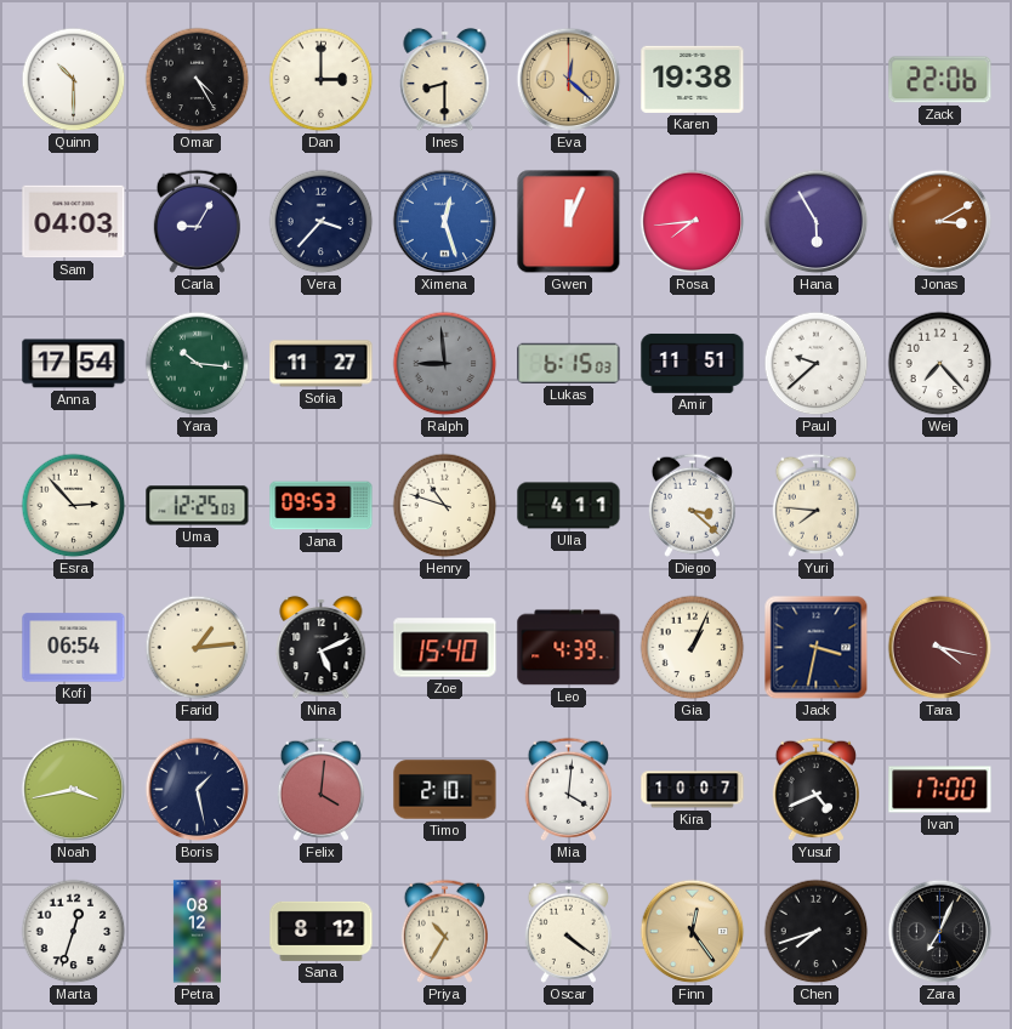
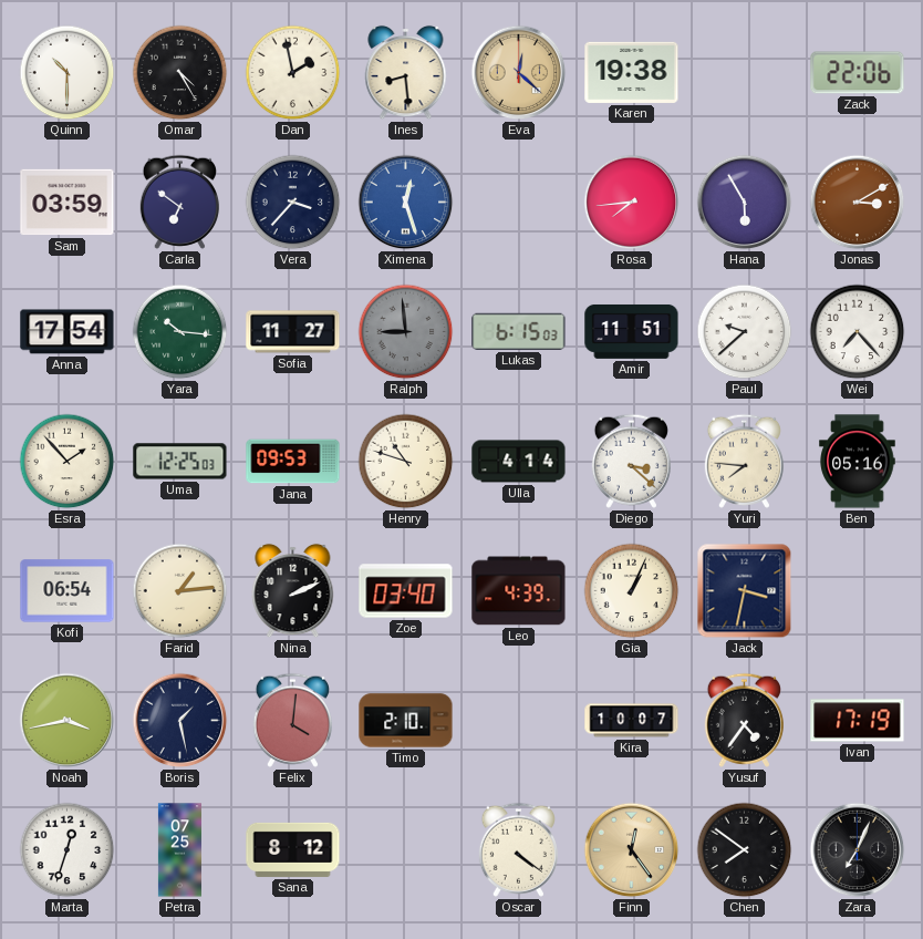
Dan: 3:00 -> 1:58
Ines: 8:30 -> 8:29
Sam: 04:03 -> 03:59
Carla: 9:05 -> 6:51
Gwen: 12:04 -> none
Esra: 2:53 -> 1:53
Ulla: 4:11 -> 4:14
Ben: none -> 05:16
Nina: 5:11 -> 2:11
Zoe: 15:40 -> 03:40
Tara: 4:17 -> none
Mia: 4:01 -> none
Yusuf: 4:41 -> 4:36
Ivan: 17:00 -> 17:19
Petra: 08:12 -> 07:25
Priya: 10:35 -> none
Chen: 7:42 -> 7:51
